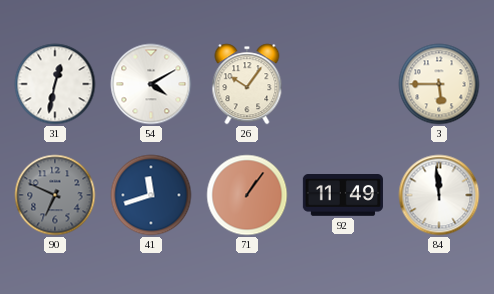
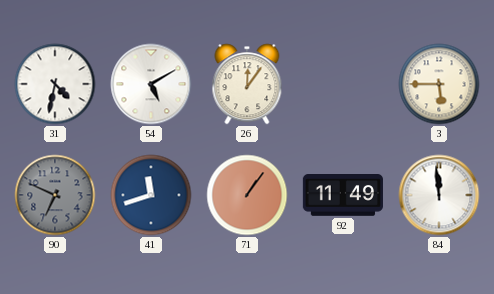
31: 12:32 -> 4:32
54: 4:10 -> 5:10
26: 10:06 -> 12:06
